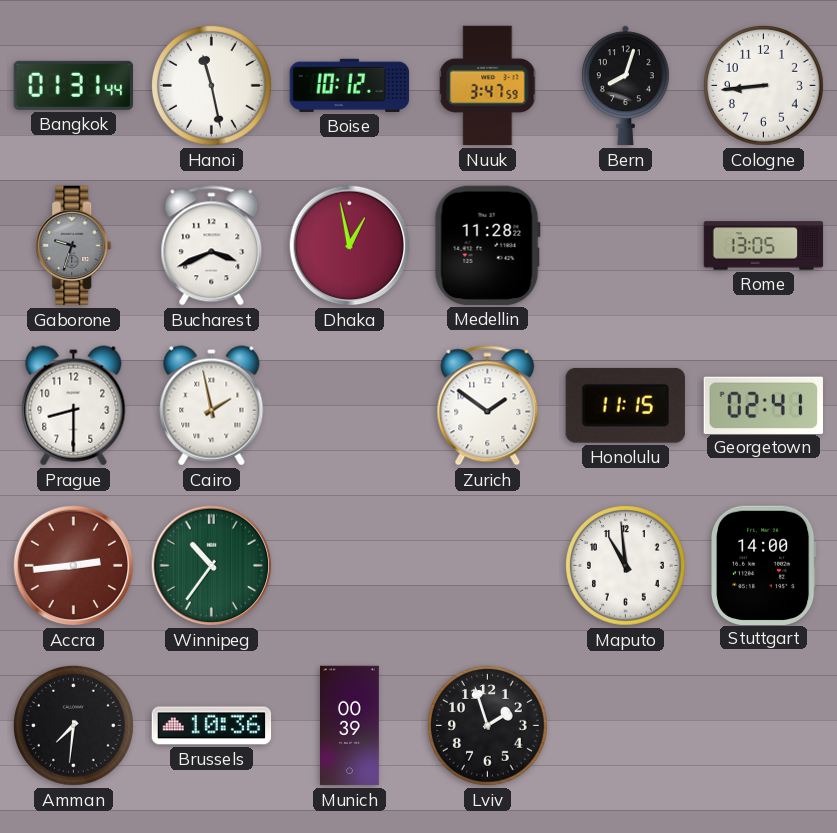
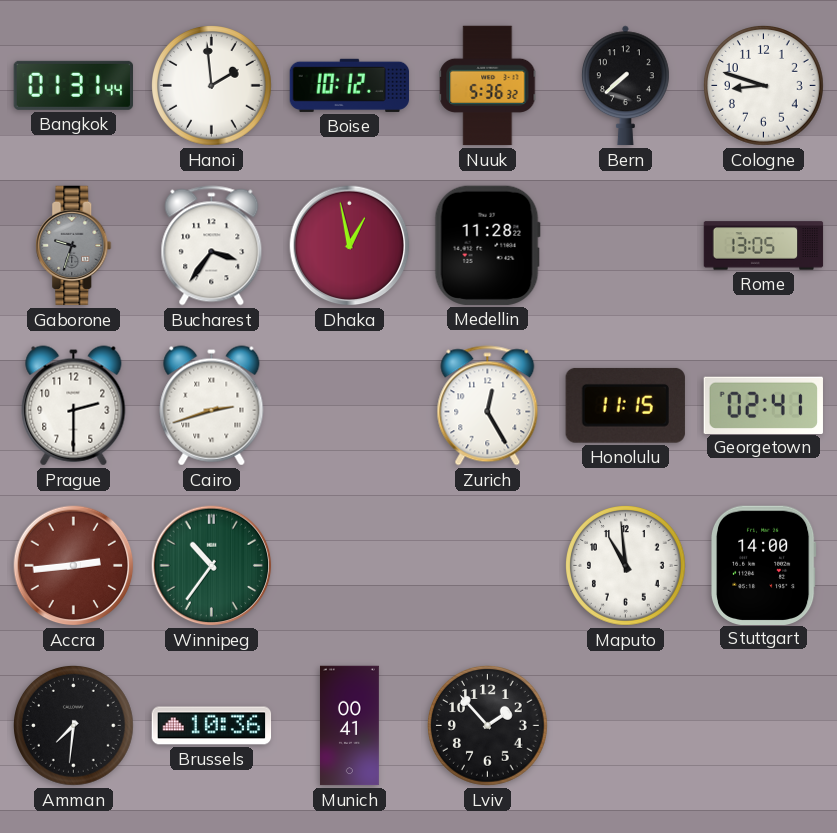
Hanoi: 11:28 -> 1:59
Nuuk: 3:47 -> 5:36
Bern: 8:03 -> 7:38
Cologne: 8:44 -> 8:48
Bucharest: 3:41 -> 3:36
Prague: 8:30 -> 2:30
Cairo: 1:58 -> 2:42
Zurich: 1:51 -> 12:25
Munich: 00:39 -> 00:41
Lviv: 1:57 -> 1:53
